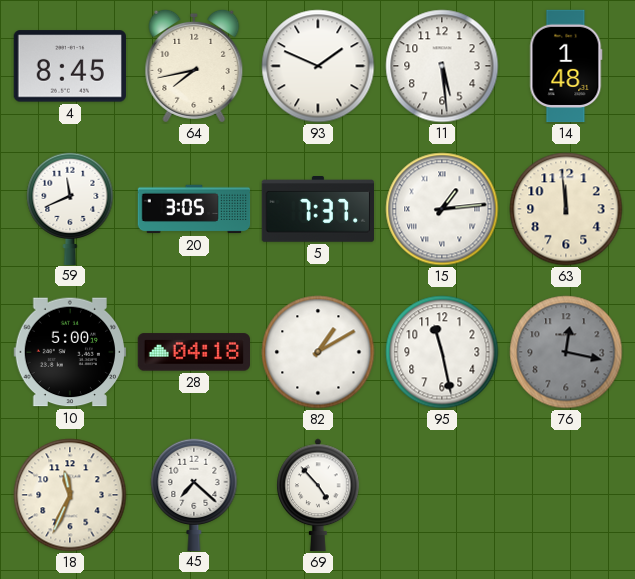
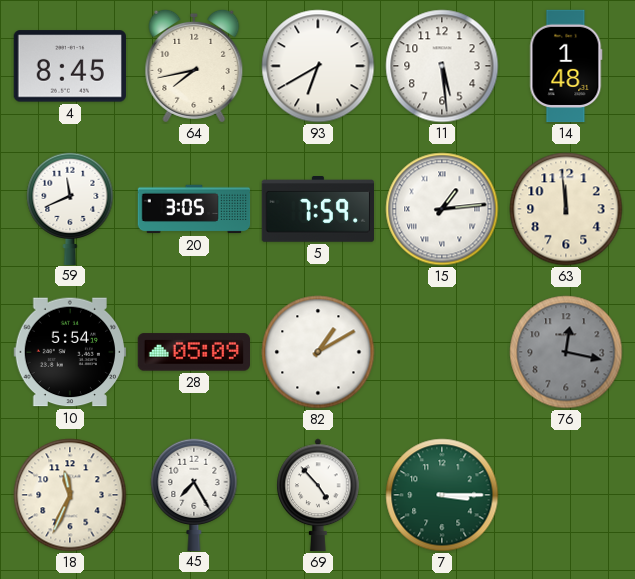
93: 1:49 -> 6:40
5: 7:37 -> 7:59
10: 5:00 -> 5:54
28: 04:18 -> 05:09
95: 11:28 -> none
45: 7:22 -> 7:25
7: none -> 3:15
